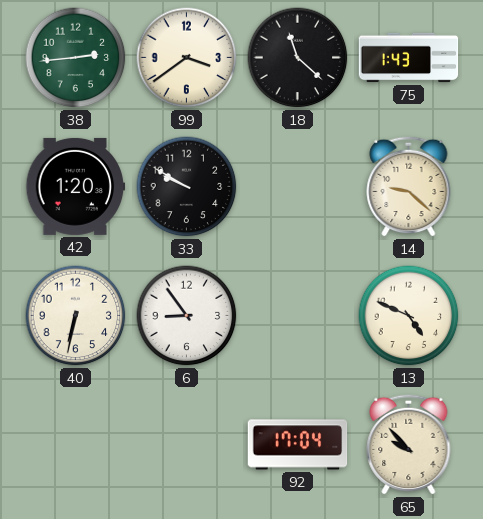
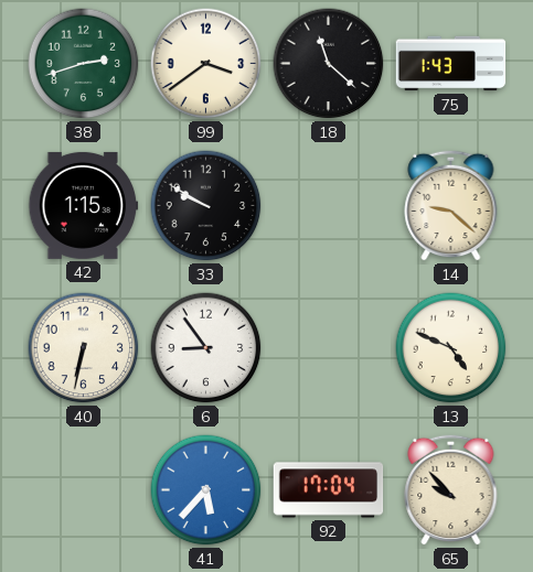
38: 2:44 -> 2:42
42: 1:20 -> 1:15
41: none -> 5:37
